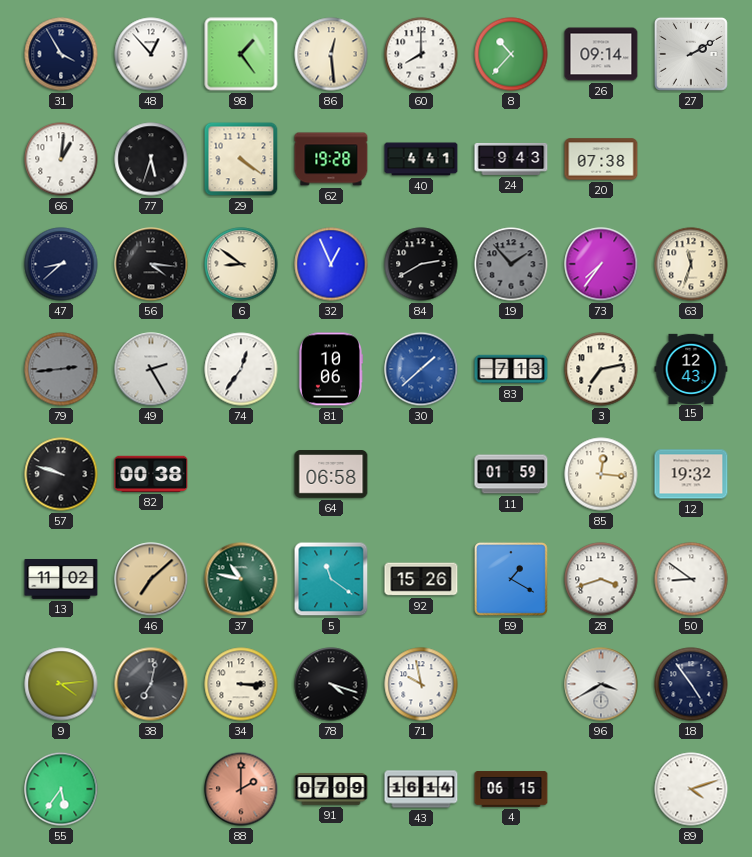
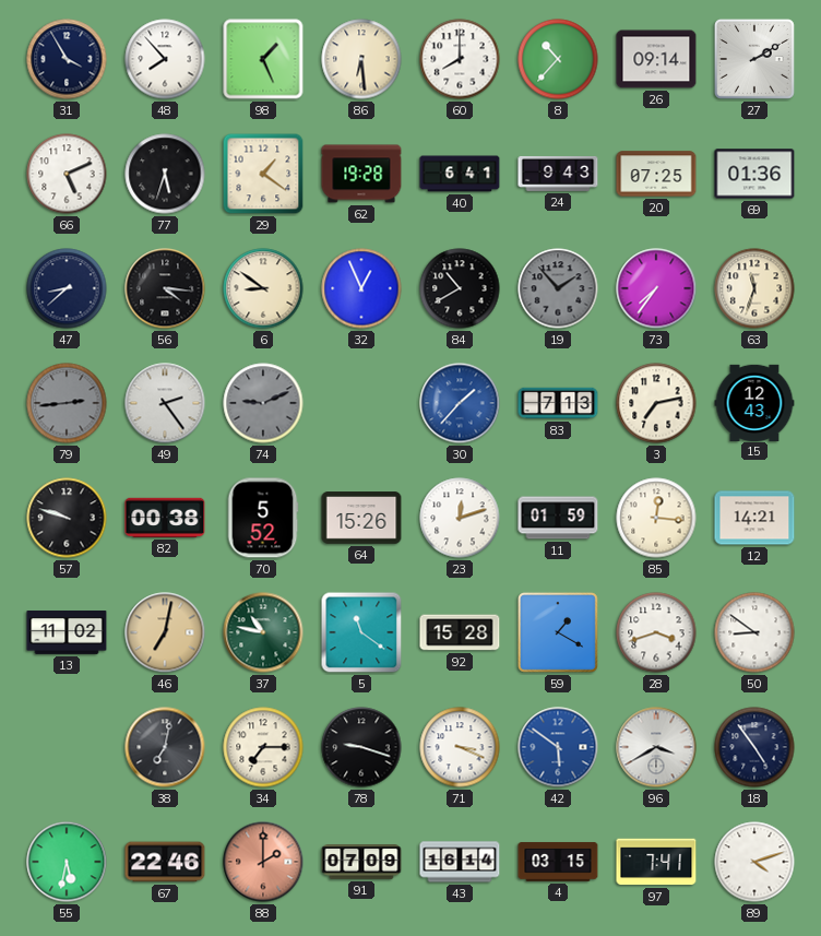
48: 12:53 -> 7:53
98: 1:24 -> 1:26
86: 12:29 -> 6:29
66: 1:01 -> 5:11
29: 4:21 -> 1:21
40: 4:41 -> 6:41
20: 07:38 -> 07:25
69: none -> 01:36
84: 2:40 -> 10:40
49: 2:25 -> 2:24
74: 12:36 -> 9:11
74 dial: white -> grey
81: 10:06 -> none
30: 1:38 -> 1:37
70: none -> 5:52
64: 06:58 -> 15:26
23: none -> 12:12
12: 19:32 -> 14:21
46: 7:08 -> 7:02
92: 15:26 -> 15:28
9: 4:14 -> none
34: 3:15 -> 7:15
78: 4:18 -> 9:18
71: 9:58 -> 3:19
42: none -> 5:51
55: 5:36 -> 5:32
67: none -> 22:46
4: 06:15 -> 03:15
97: none -> 7:41
